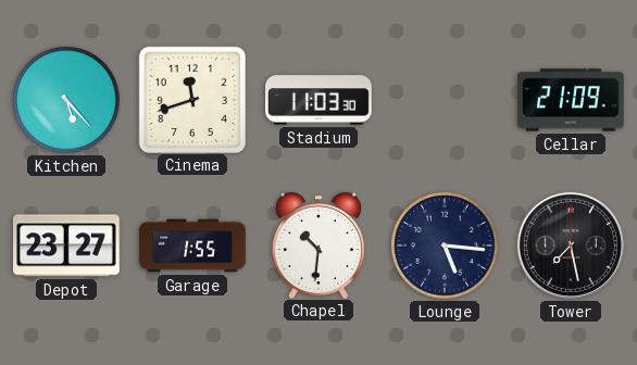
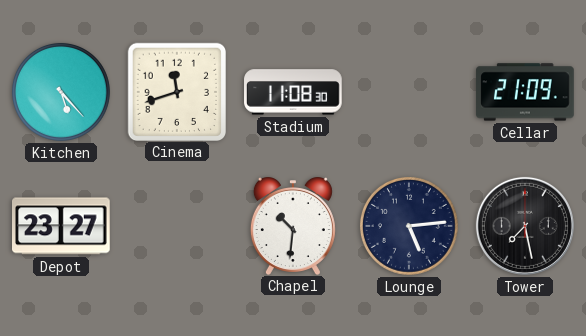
Stadium: 11:03 -> 11:08
Garage: 1:55 -> none
Lounge: 5:16 -> 5:14
